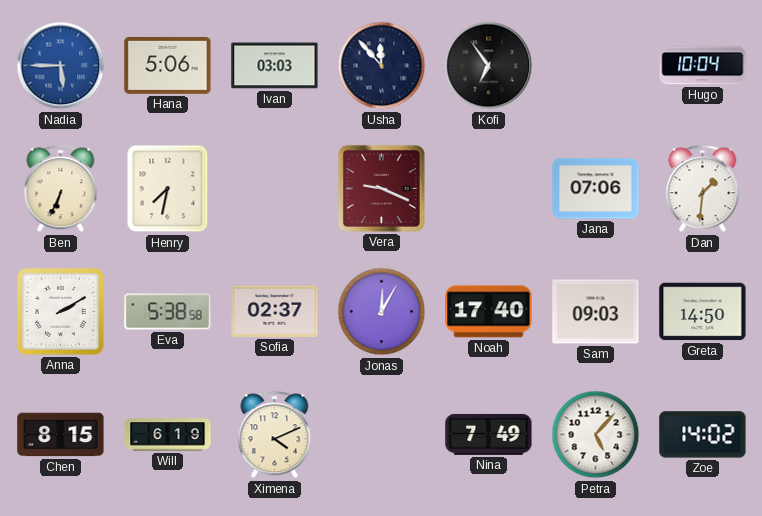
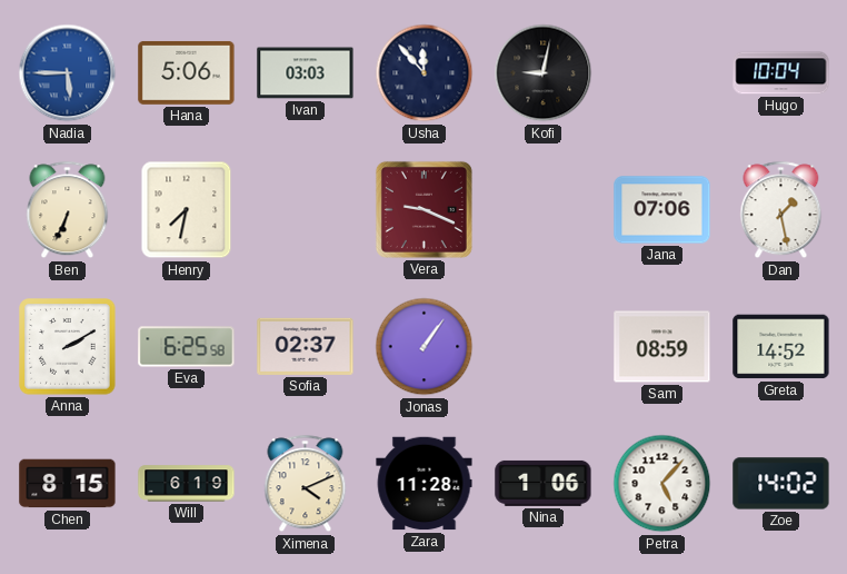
Kofi: 6:54 -> 9:02
Dan: 1:31 -> 1:28
Eva: 5:38 -> 6:25
Jonas: 12:05 -> 1:06
Noah: 17:40 -> none
Sam: 09:03 -> 08:59
Greta: 14:50 -> 14:52
Zara: none -> 11:28
Nina: 7:49 -> 1:06
